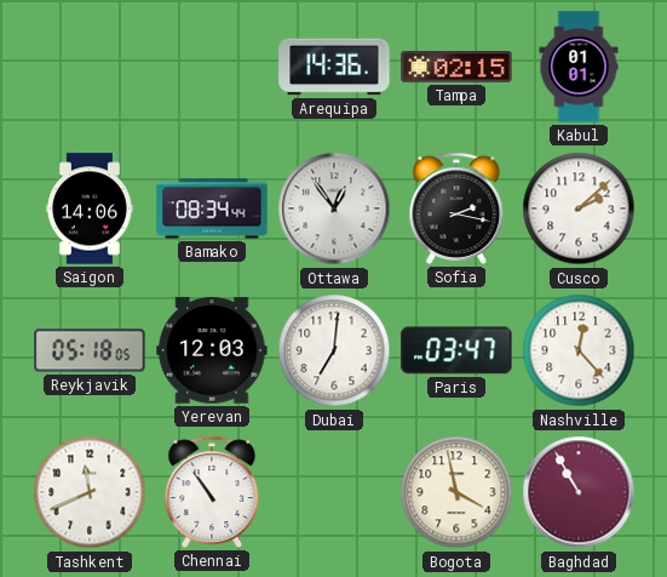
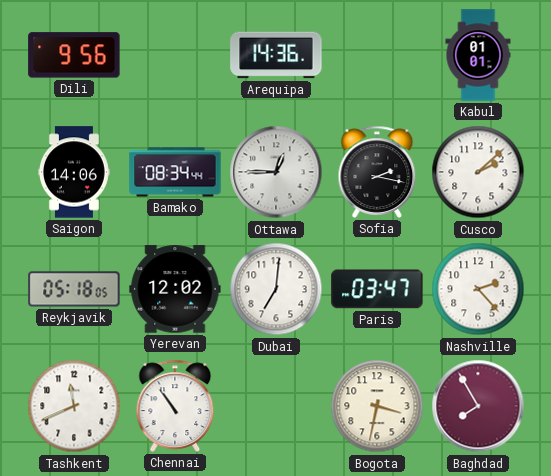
Dili: none -> 9:56
Tampa: 02:15 -> none
Ottawa: 12:54 -> 12:45
Yerevan: 12:03 -> 12:02
Nashville: 12:23 -> 2:23
Bogota: 3:58 -> 3:32
Baghdad: 10:55 -> 7:55
